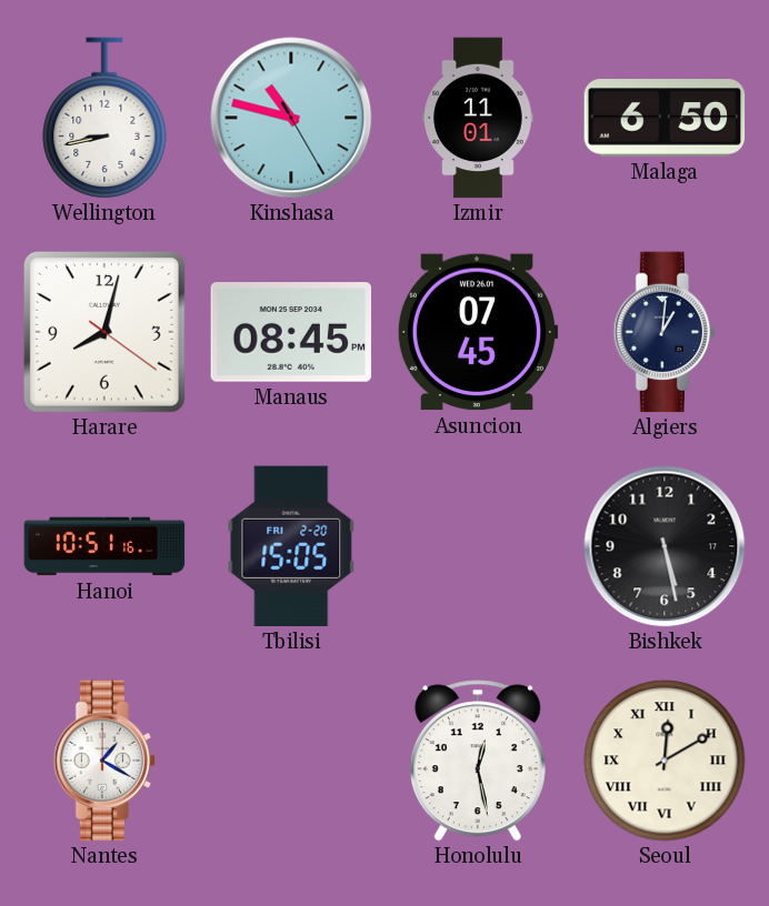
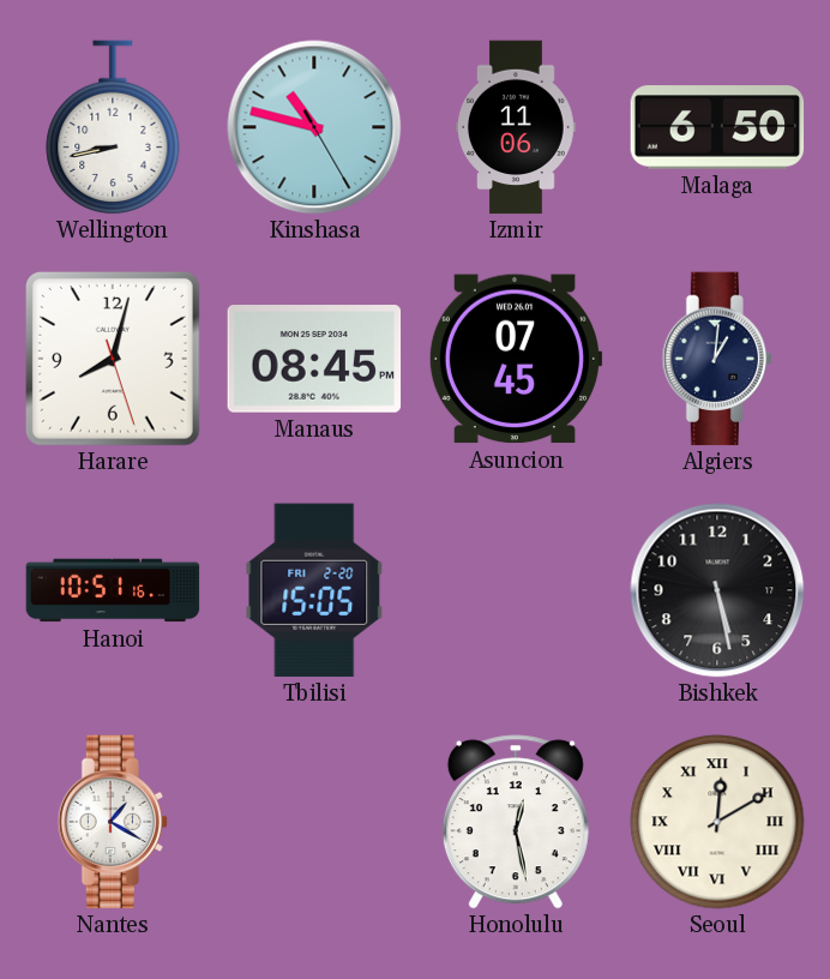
Izmir: 11:01 -> 11:06
Harare: 8:02:21 -> 8:02:27
